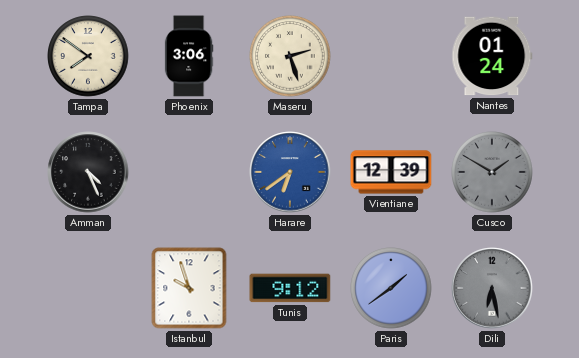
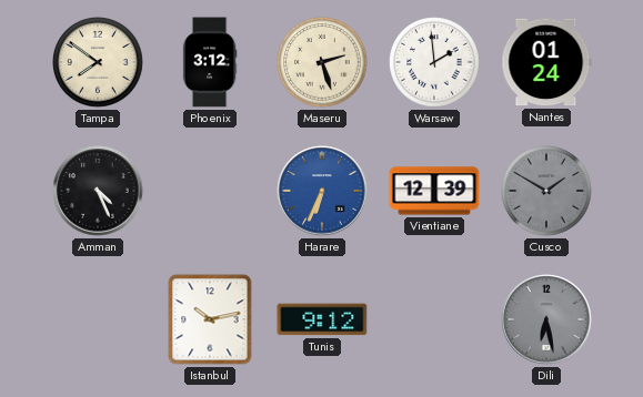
Phoenix: 3:06 -> 3:12
Warsaw: none -> 1:59
Harare: 6:39 -> 6:34
Istanbul: 9:57 -> 10:13
Paris: 1:39 -> none
